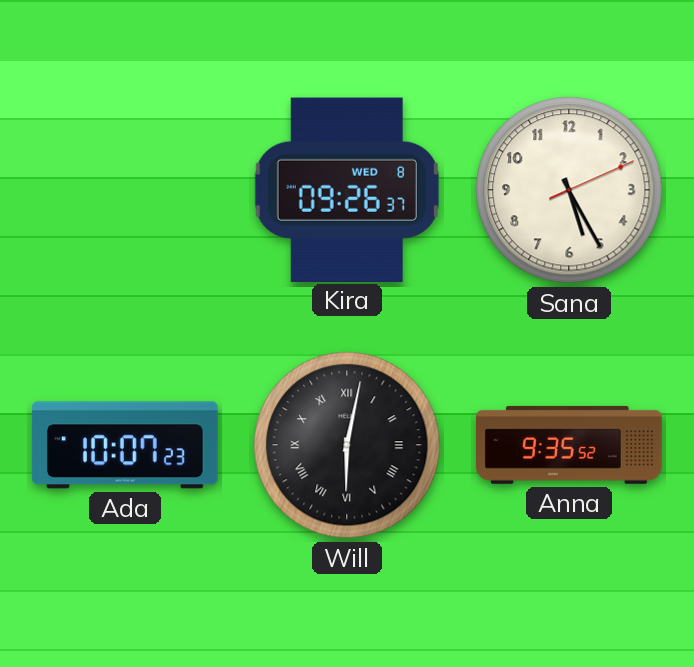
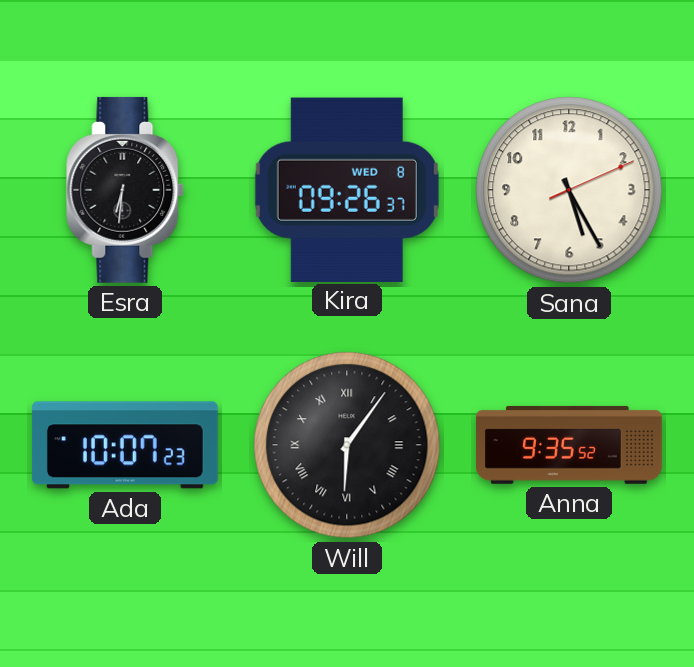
Esra: none -> 6:31
Will: 6:02 -> 6:06
